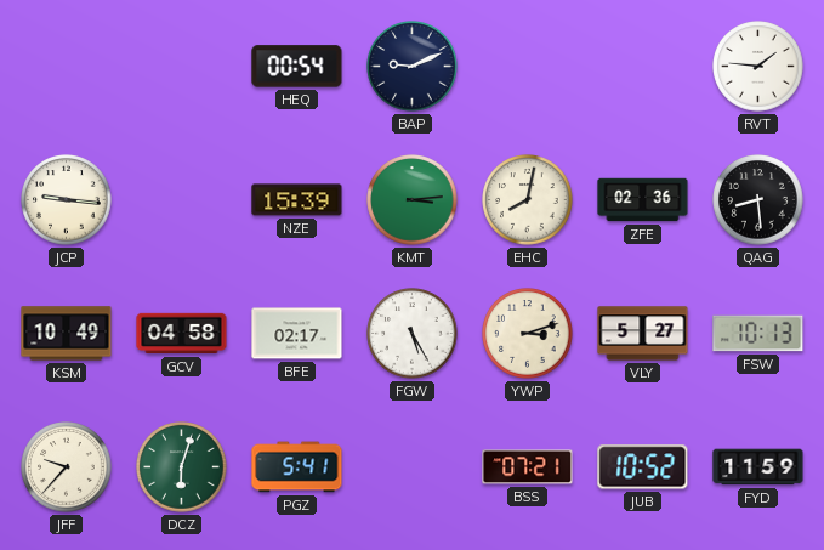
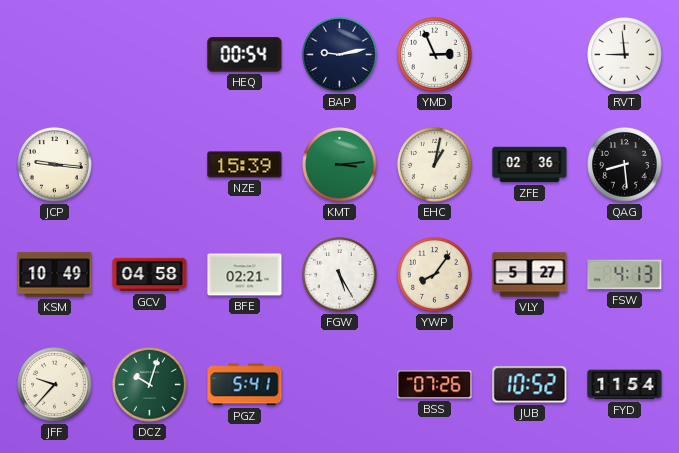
BAP: 9:11 -> 9:13
YMD: none -> 2:56
RVT: 1:46 -> 8:59
EHC: 8:02 -> 1:02
BFE: 02:17 -> 02:21
YWP: 3:12 -> 8:06
FSW: 10:13 -> 4:13
DCZ: 6:03 -> 10:03
BSS: 07:21 -> 07:26
FYD: 11:59 -> 11:54
